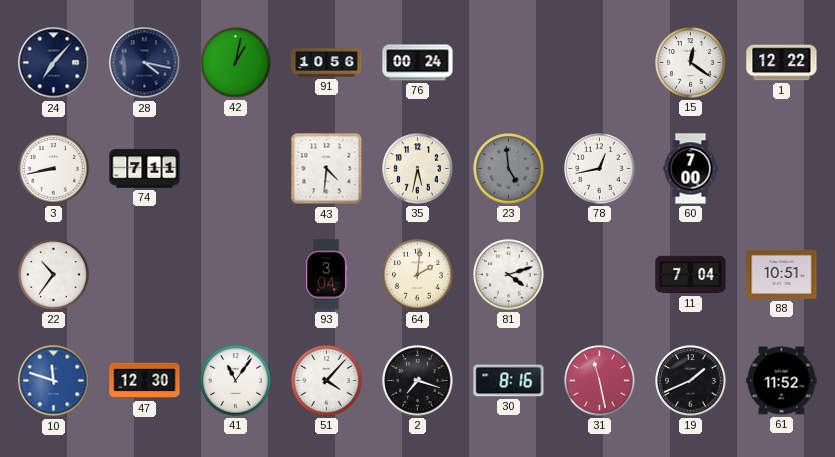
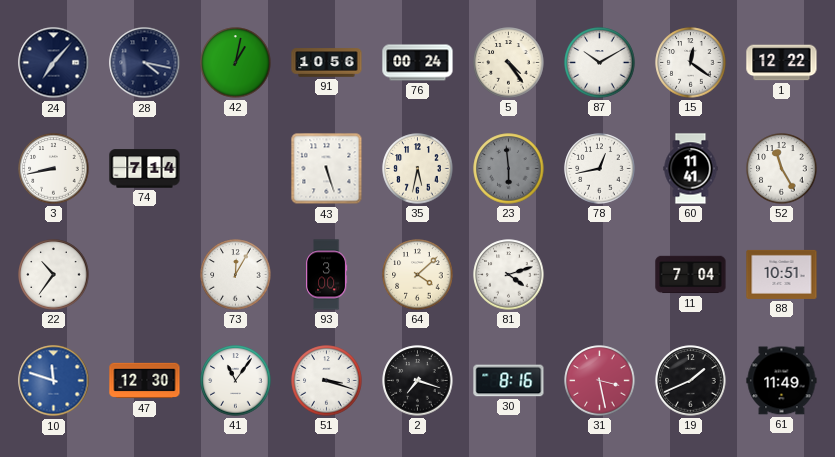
5: none -> 4:24
87: none -> 10:10
74: 7:11 -> 7:14
43: 4:31 -> 5:27
23: 4:59 -> 5:59
60: 7:00 -> 11:41
52: none -> 11:25
73: none -> 12:05
93: 3:04 -> 3:00
64: 2:01 -> 4:08
51: 4:07 -> 3:18
31: 11:28 -> 3:28
61: 11:52 -> 11:49
